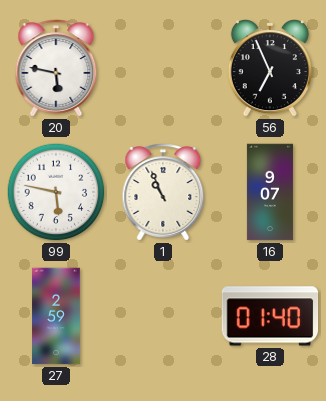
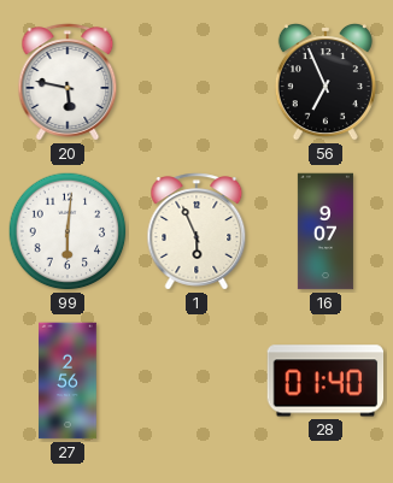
99: 5:47 -> 6:01
1: 10:56 -> 5:56
27: 2:59 -> 2:56
